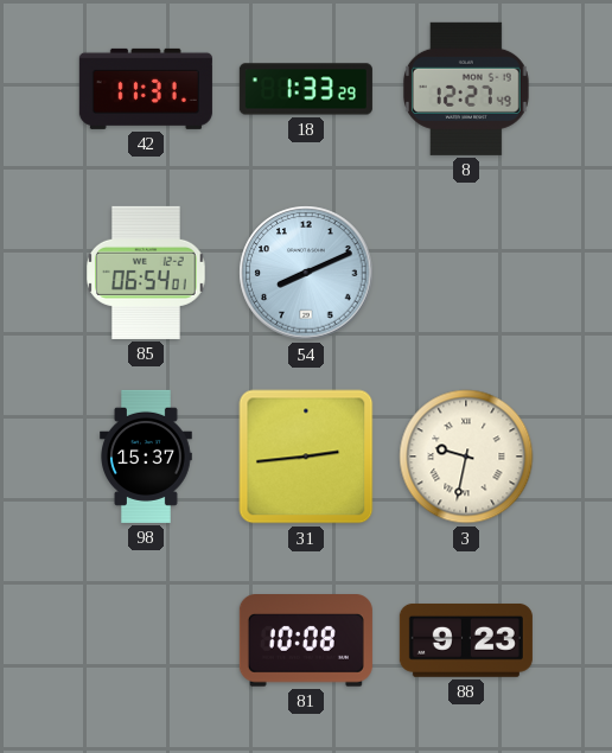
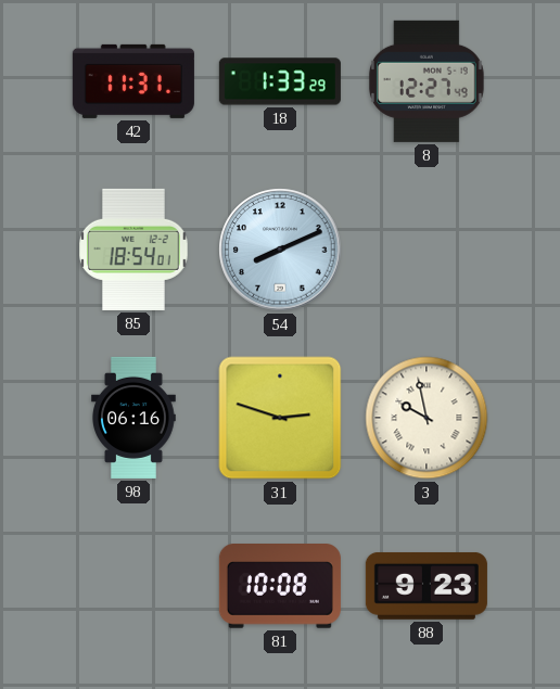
85: 06:54 -> 18:54
98: 15:37 -> 06:16
31: 2:44 -> 2:48
3: 9:32 -> 9:58
